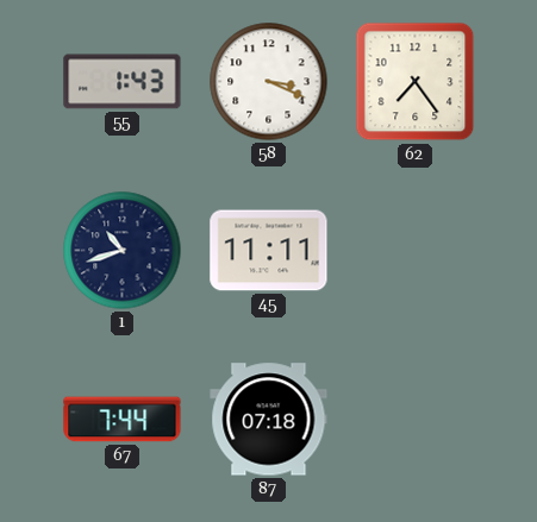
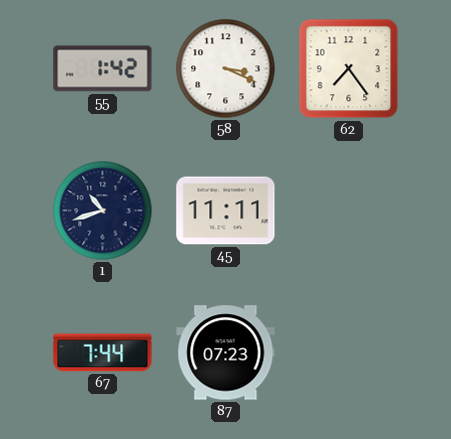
55: 1:43 -> 1:42
87: 07:18 -> 07:23
